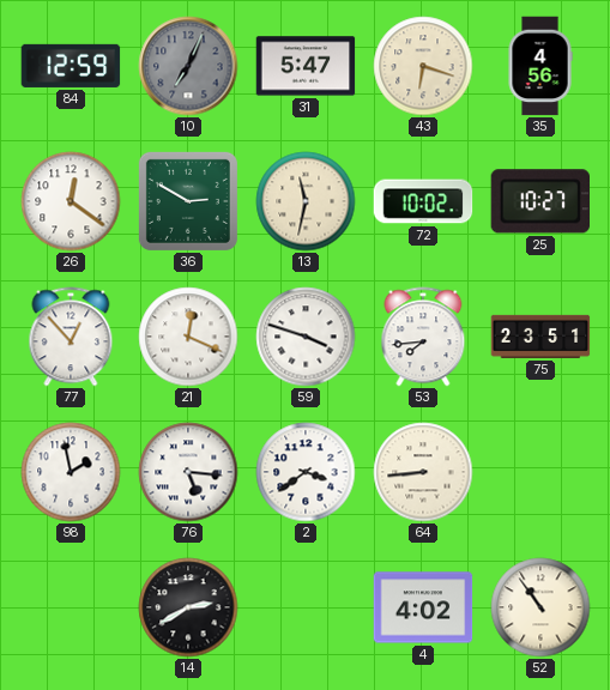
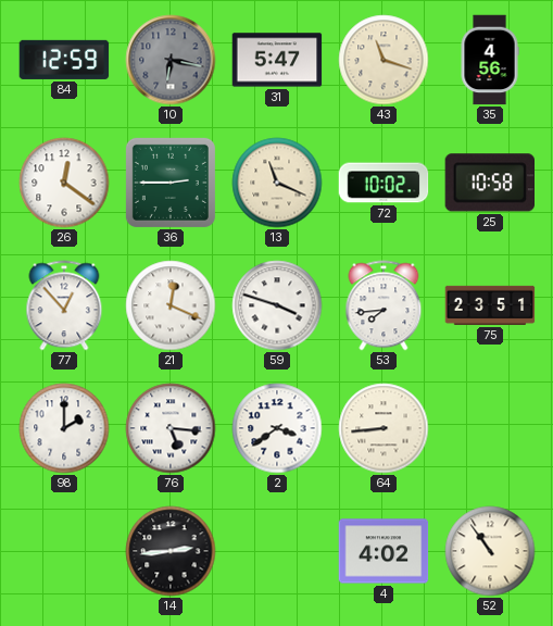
10: 7:04 -> 6:17
43: 6:18 -> 11:18
36: 2:50 -> 2:45
13: 11:32 -> 11:19
25: 10:27 -> 10:58
98: 1:58 -> 2:00
14: 2:40 -> 2:44
